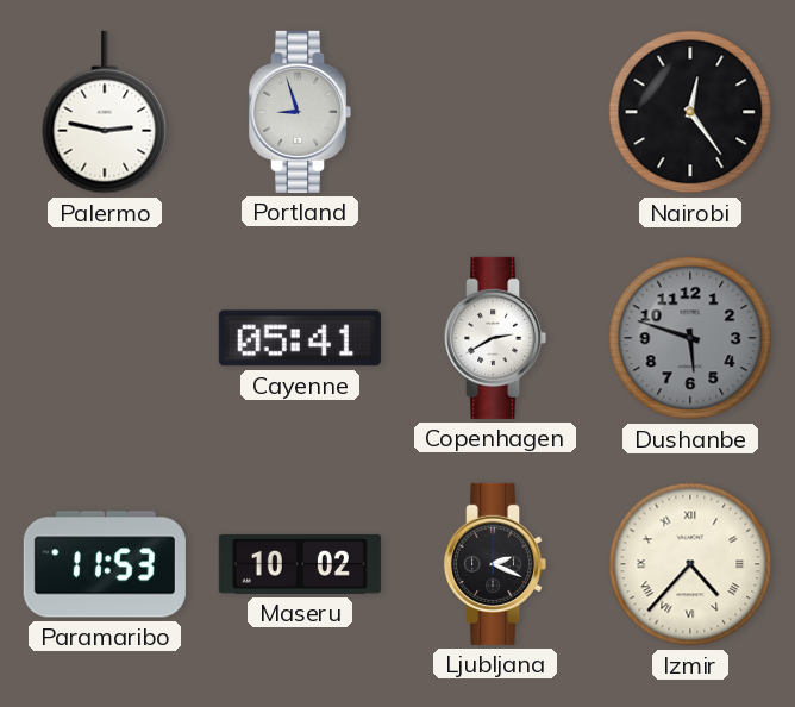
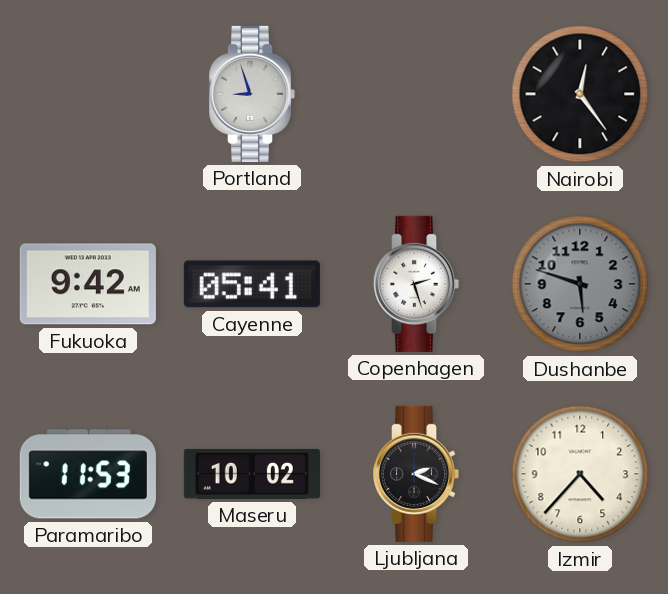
Palermo: 2:47 -> none
Fukuoka: none -> 9:42
Copenhagen: 2:40 -> 2:27
Izmir numerals: Roman -> Arabic
